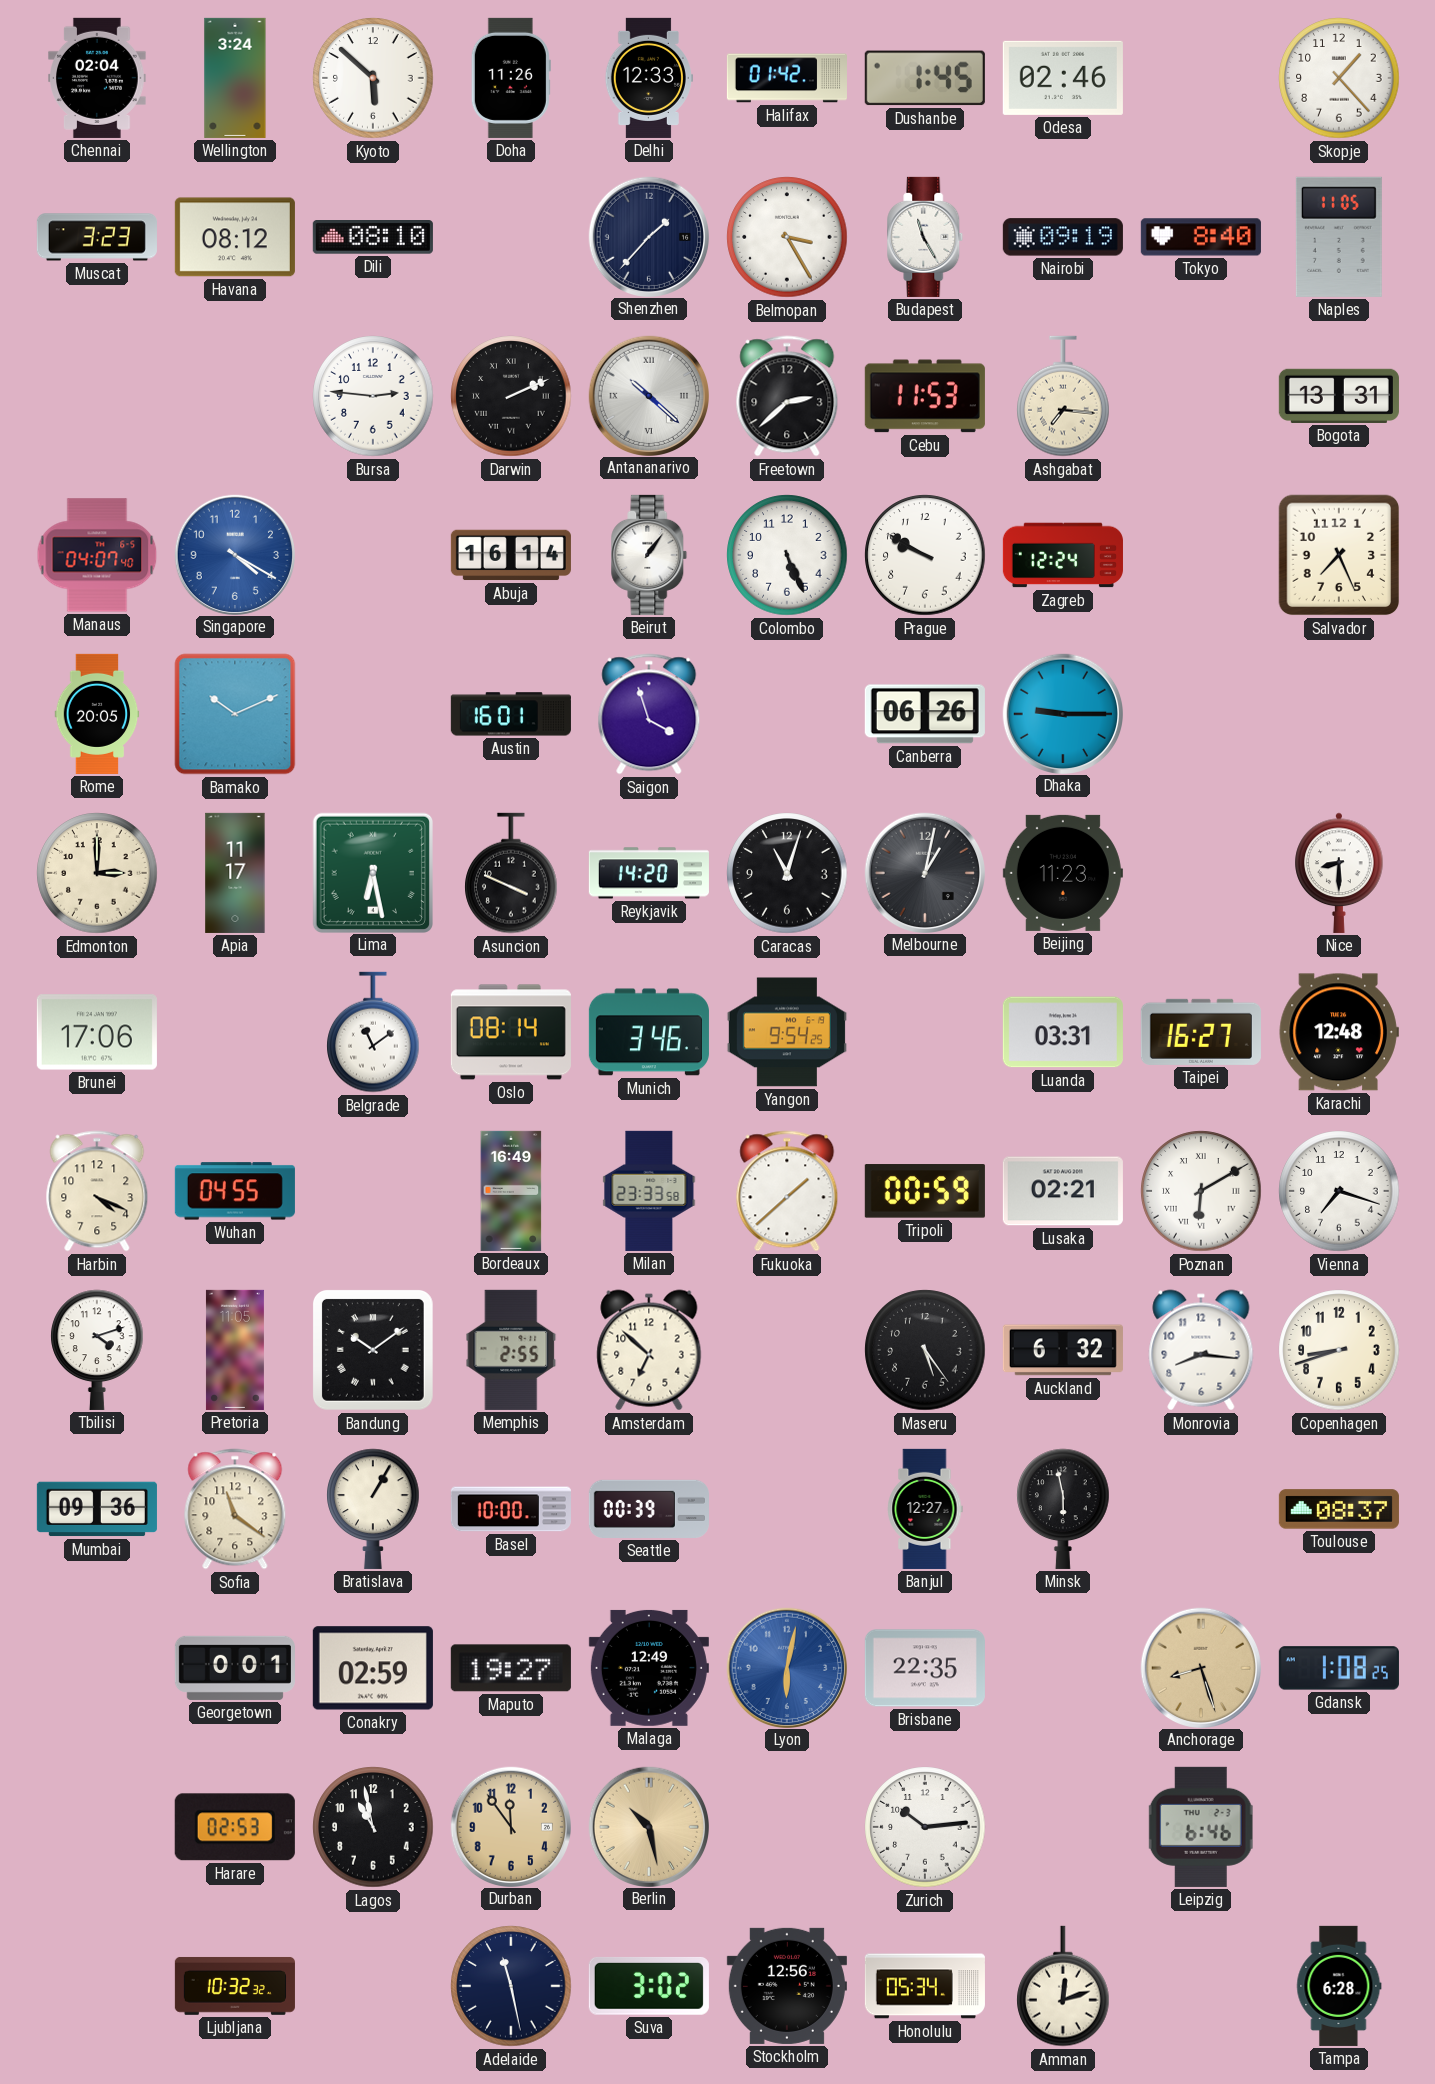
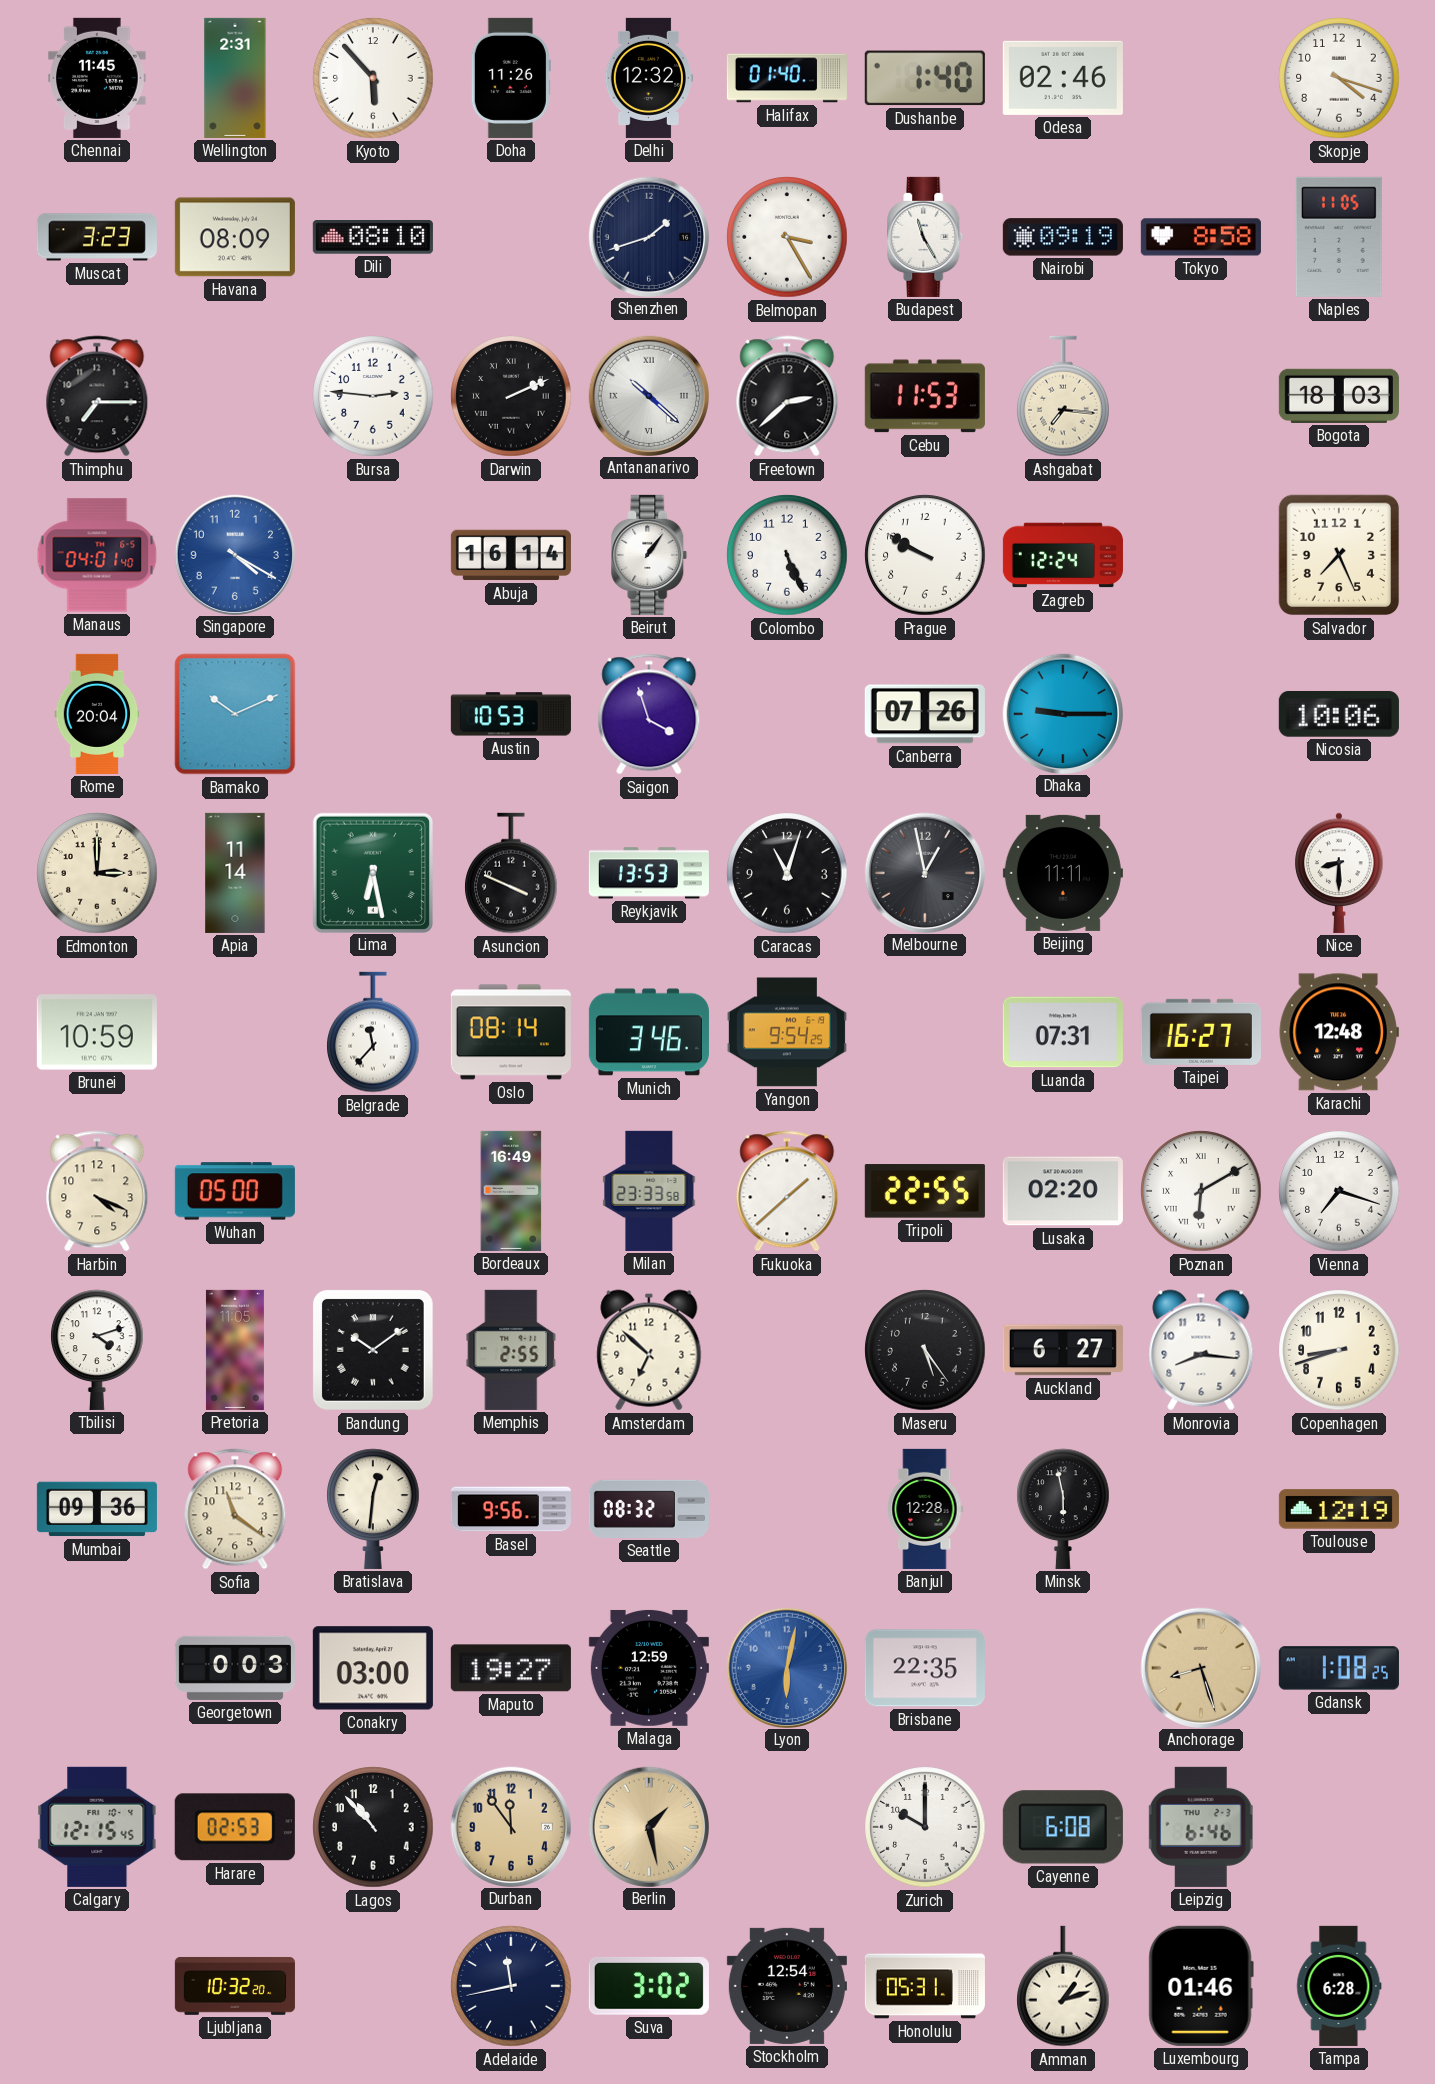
Chennai: 02:04 -> 11:45
Wellington: 3:24 -> 2:31
Kyoto: 5:52 -> 5:53
Delhi: 12:33 -> 12:32
Halifax: 01:42 -> 01:40
Dushanbe: 1:45 -> 1:40
Skopje: 1:23 -> 4:18
Havana: 08:12 -> 08:09
Shenzhen: 1:37 -> 1:42
Tokyo: 8:40 -> 8:58
Thimphu: none -> 7:15
Bogota: 13:31 -> 18:03
Manaus: 04:07 -> 04:01
Rome: 20:05 -> 20:04
Austin: 16:01 -> 10:53
Canberra: 06:26 -> 07:26
Nicosia: none -> 10:06
Apia: 11:17 -> 11:14
Reykjavik: 14:20 -> 13:53
Melbourne: 1:02 -> 12:58
Beijing: 11:23 -> 11:11
Brunei: 17:06 -> 10:59
Belgrade: 11:09 -> 11:37
Luanda: 03:31 -> 07:31
Wuhan: 04:55 -> 05:00
Tripoli: 00:59 -> 22:55
Lusaka: 02:21 -> 02:20
Auckland: 6:32 -> 6:27
Bratislava: 1:05 -> 12:31
Basel: 10:00 -> 9:56
Seattle: 00:39 -> 08:32
Banjul: 12:27 -> 12:28
Toulouse: 08:37 -> 12:19
Georgetown: 0:01 -> 0:03
Conakry: 02:59 -> 03:00
Malaga: 12:49 -> 12:59
Calgary: none -> 12:15
Lagos: 10:58 -> 10:53
Berlin: 10:28 -> 1:28
Zurich: 10:14 -> 10:00
Cayenne: none -> 6:08
Ljubljana: 10:32:32 -> 10:32:20
Adelaide: 11:28 -> 11:43
Stockholm: 12:56 -> 12:54
Honolulu: 05:34 -> 05:31
Amman: 12:12 -> 1:12
Luxembourg: none -> 01:46
